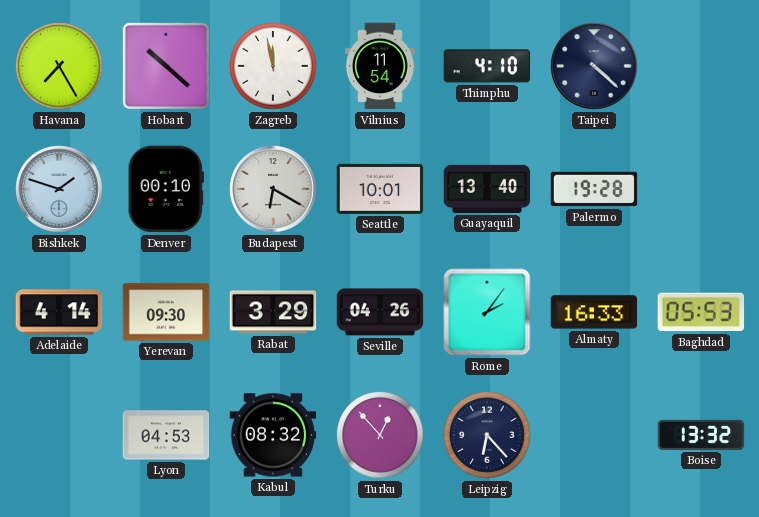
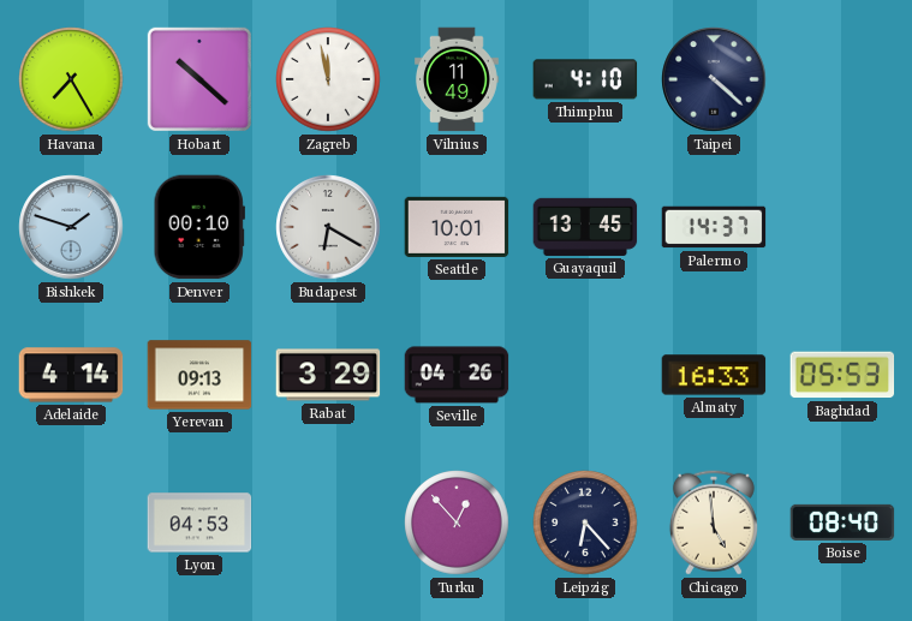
Vilnius: 11:54 -> 11:49
Guayaquil: 13:40 -> 13:45
Palermo: 19:28 -> 14:37
Yerevan: 09:30 -> 09:13
Rome: 2:06 -> none
Kabul: 08:32 -> none
Chicago: none -> 4:59
Boise: 13:32 -> 08:40
